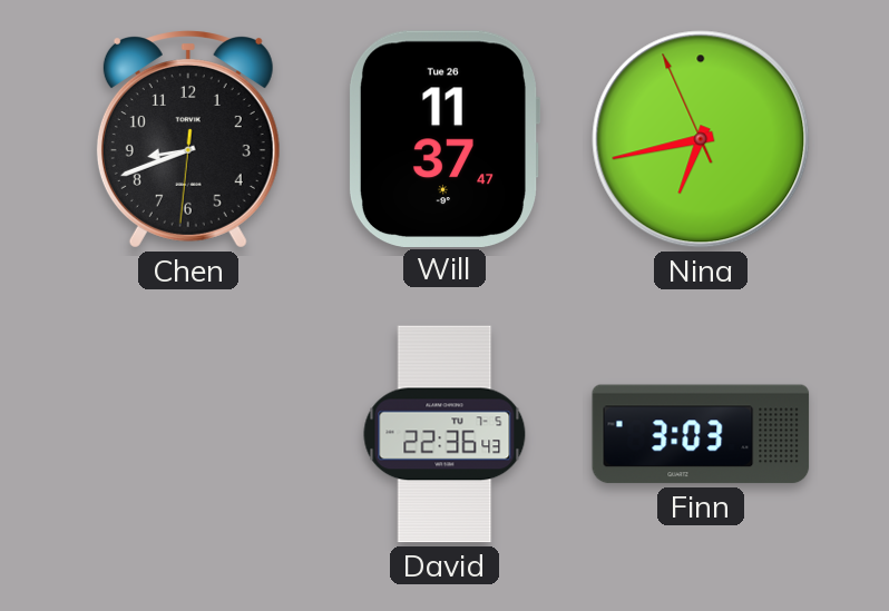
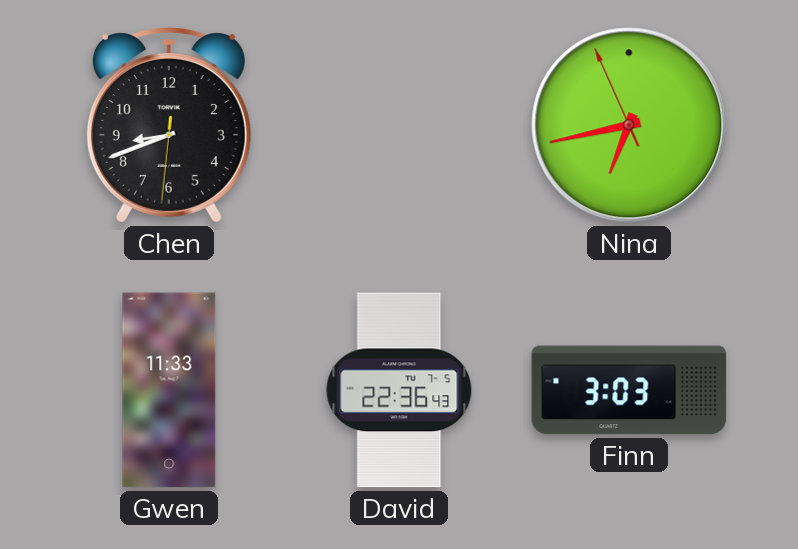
Will: 11:37 -> none
Gwen: none -> 11:33
